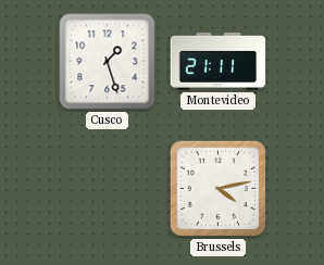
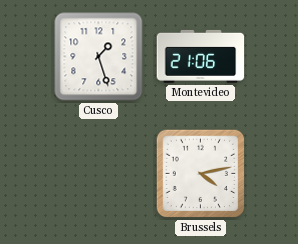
Montevideo: 21:11 -> 21:06
